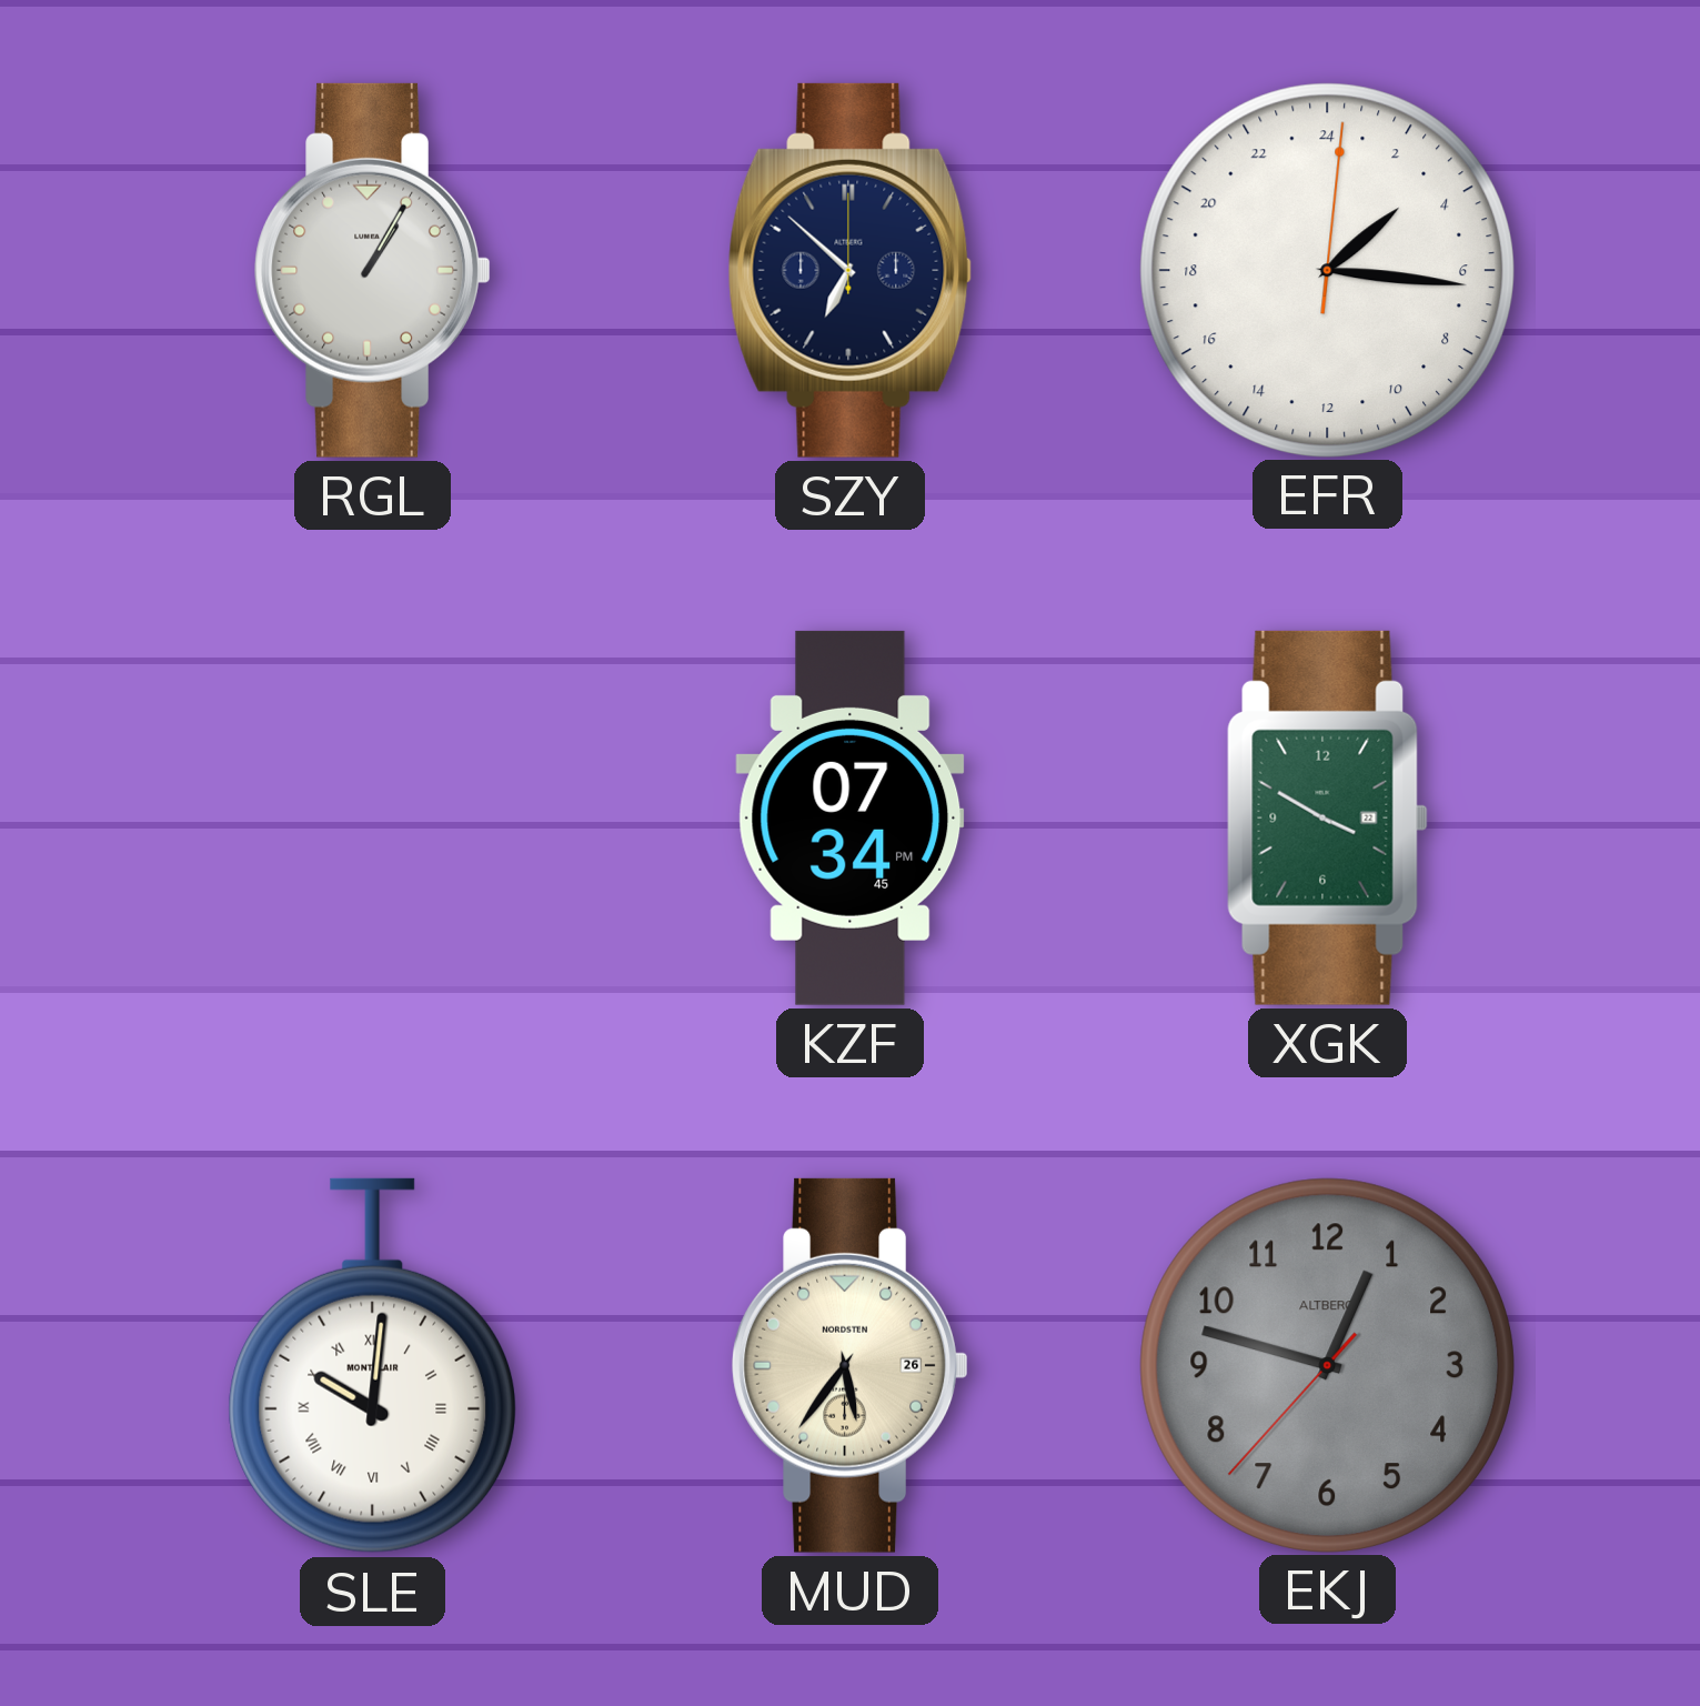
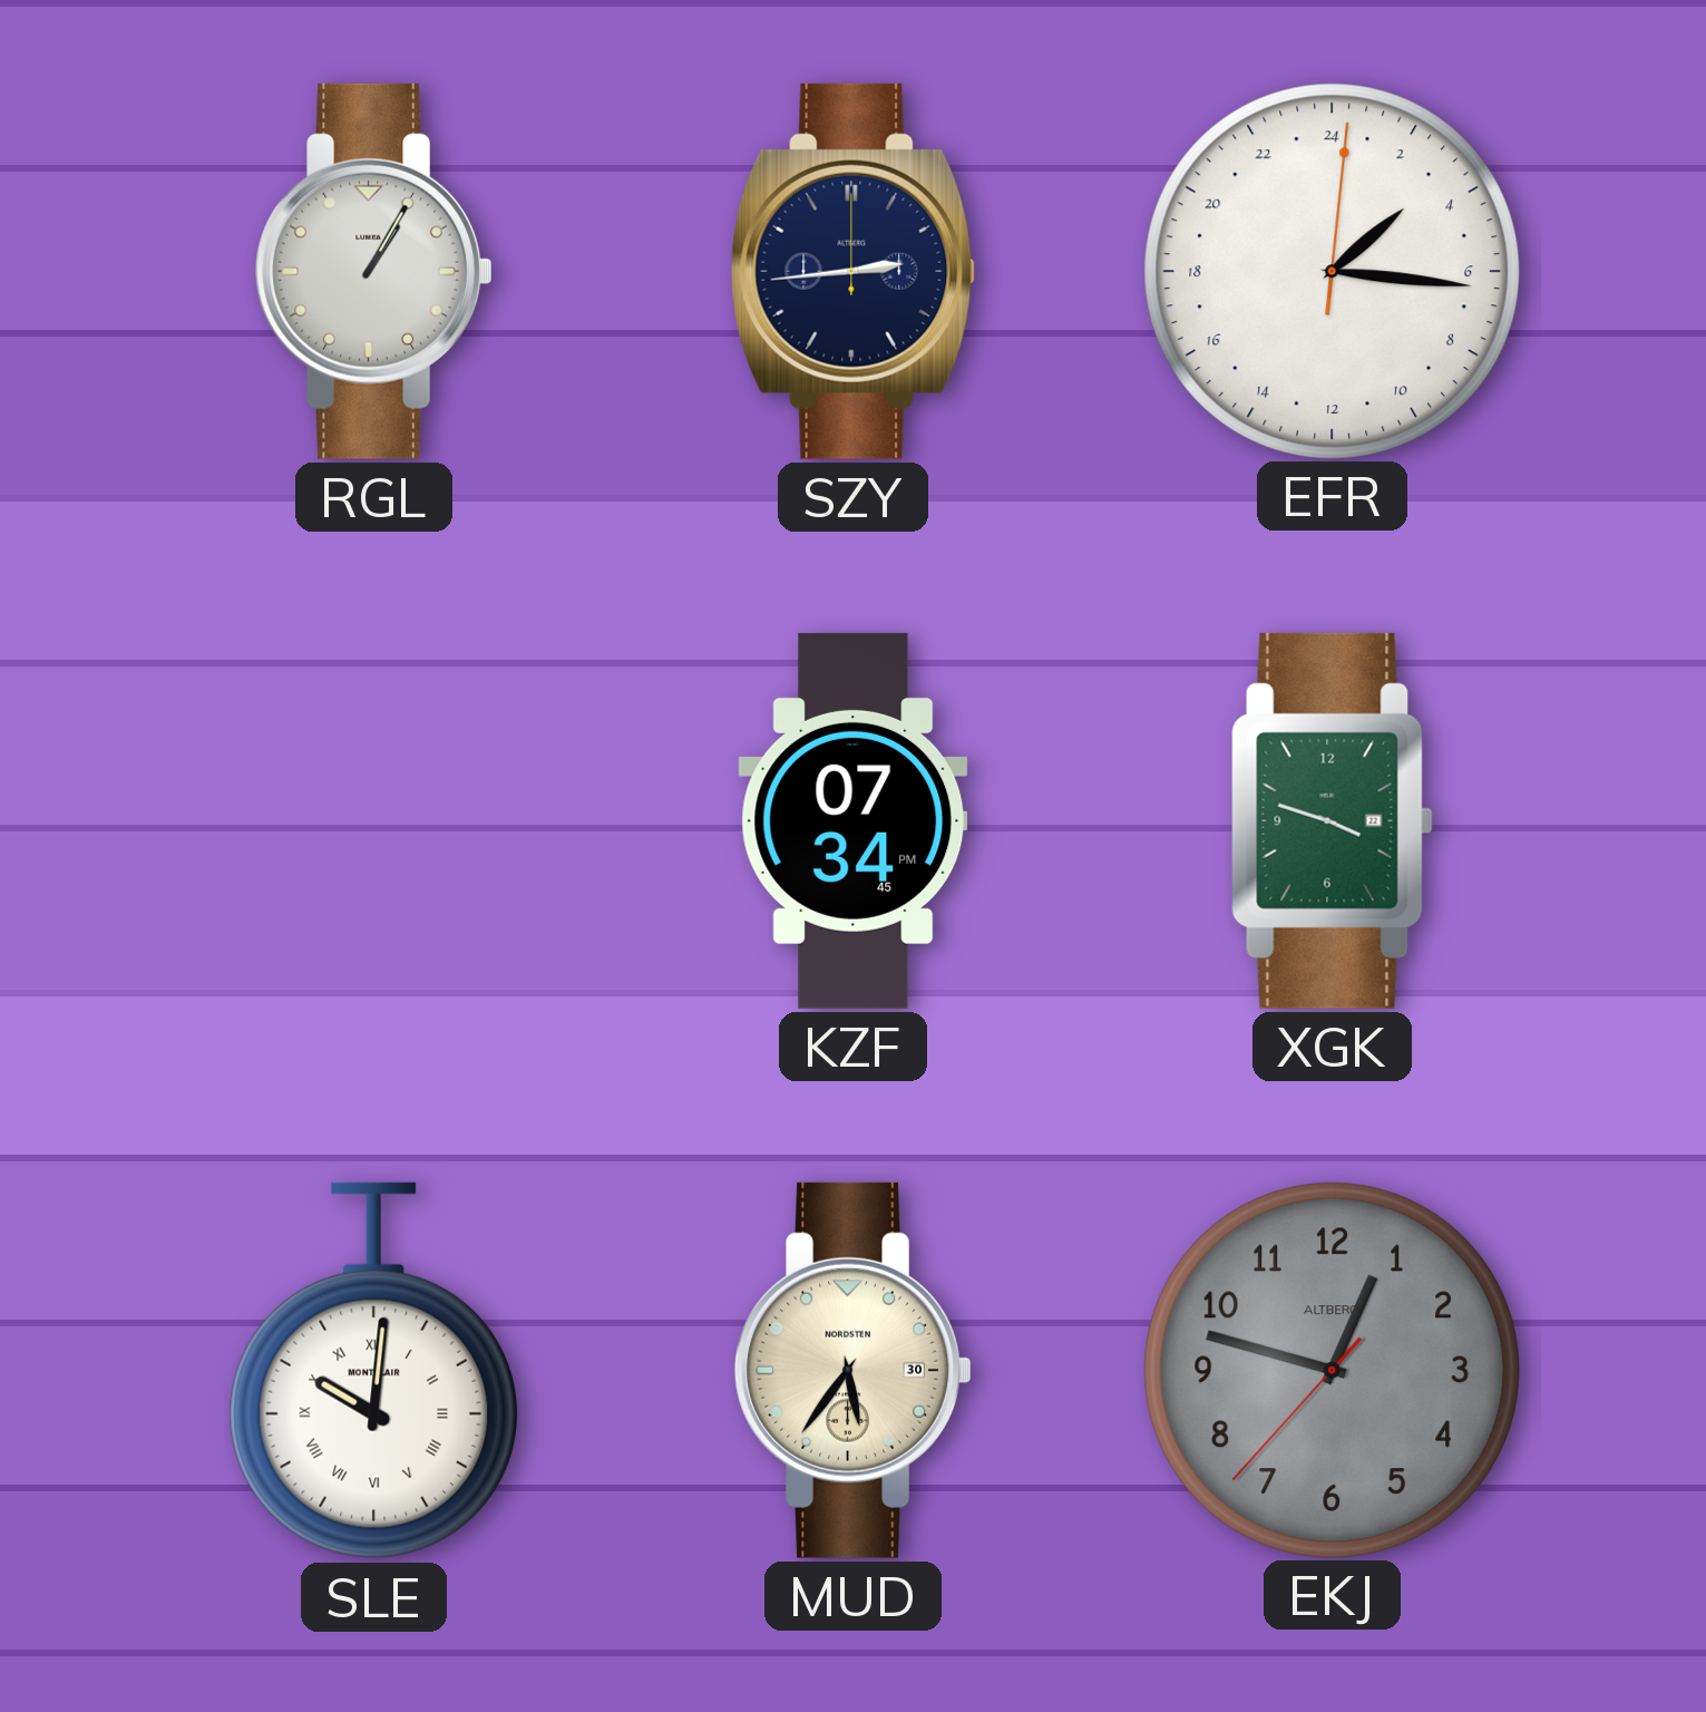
SZY: 6:52 -> 2:44
XGK: 3:50 -> 3:48
MUD date: 26 -> 30
